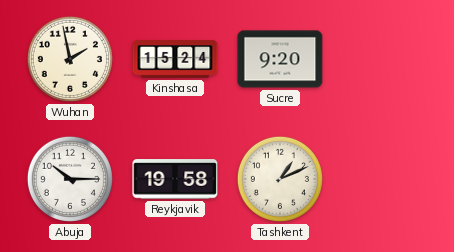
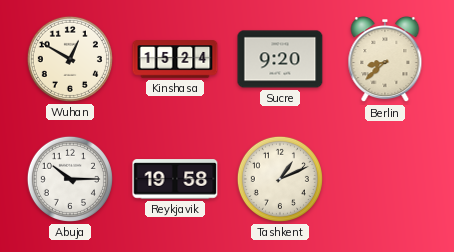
Wuhan: 1:58 -> 12:50
Berlin: none -> 8:38
